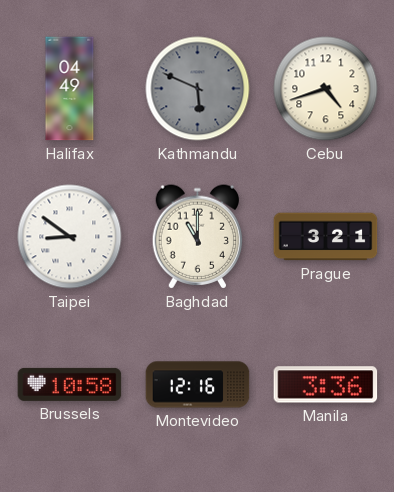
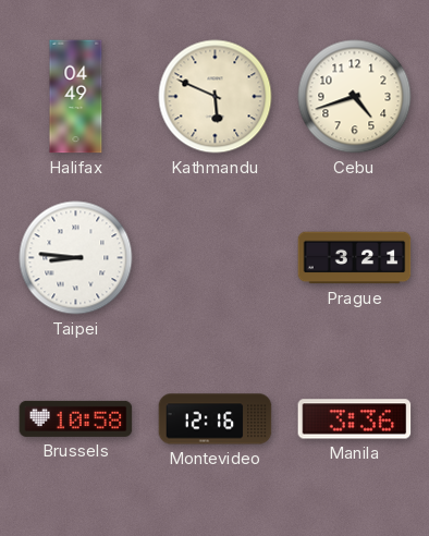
Kathmandu dial: grey -> cream
Taipei: 8:51 -> 8:46
Baghdad: 11:00 -> none
